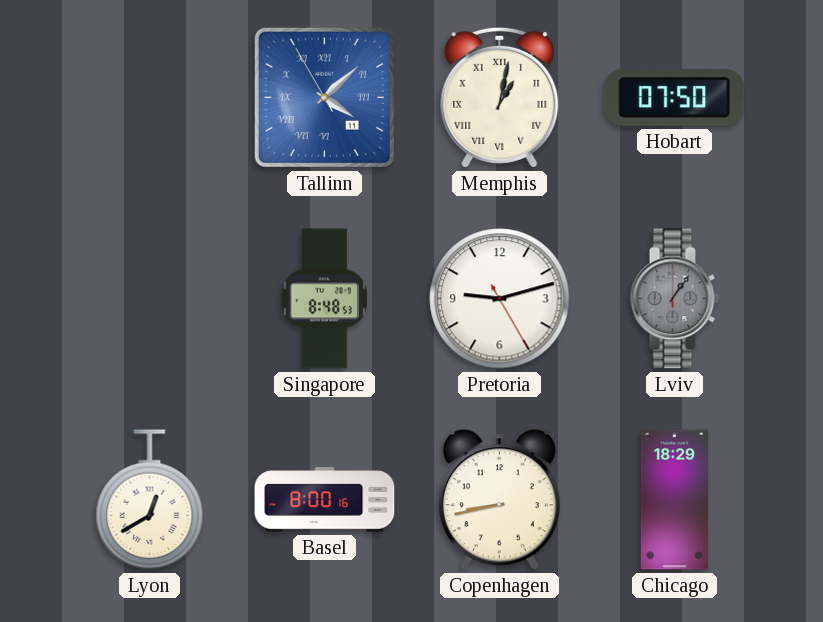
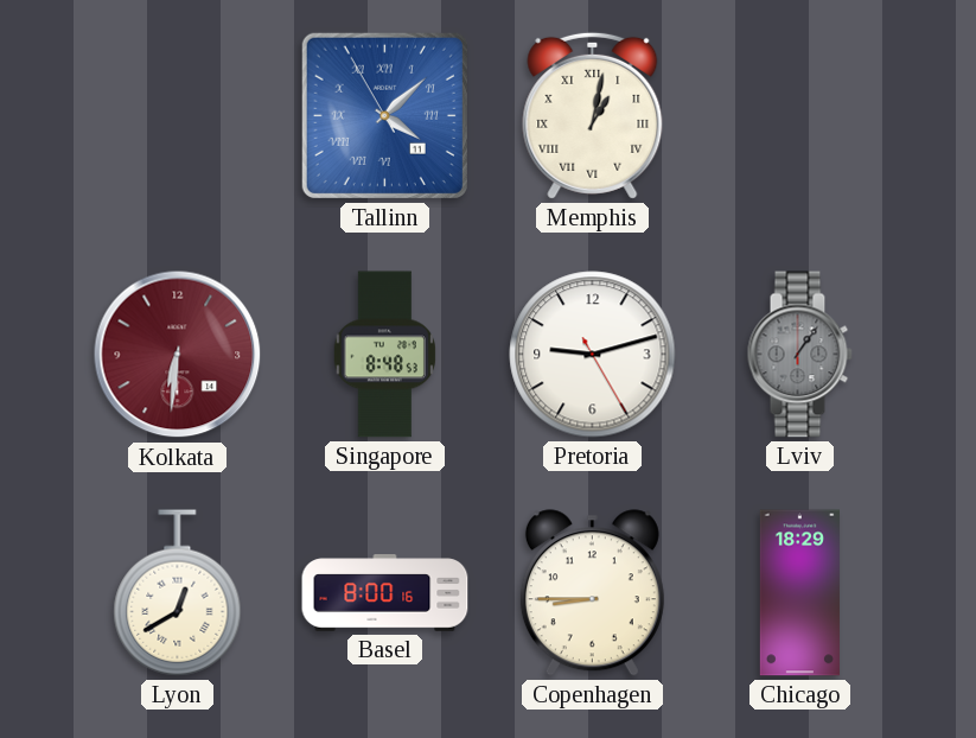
Hobart: 07:50 -> none
Kolkata: none -> 6:31
Copenhagen: 8:43 -> 8:45
